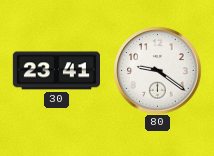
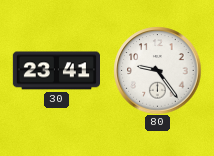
80: 9:21 -> 9:24
